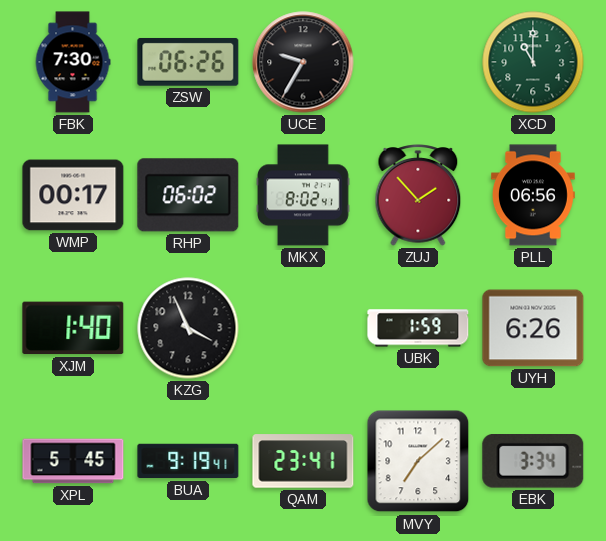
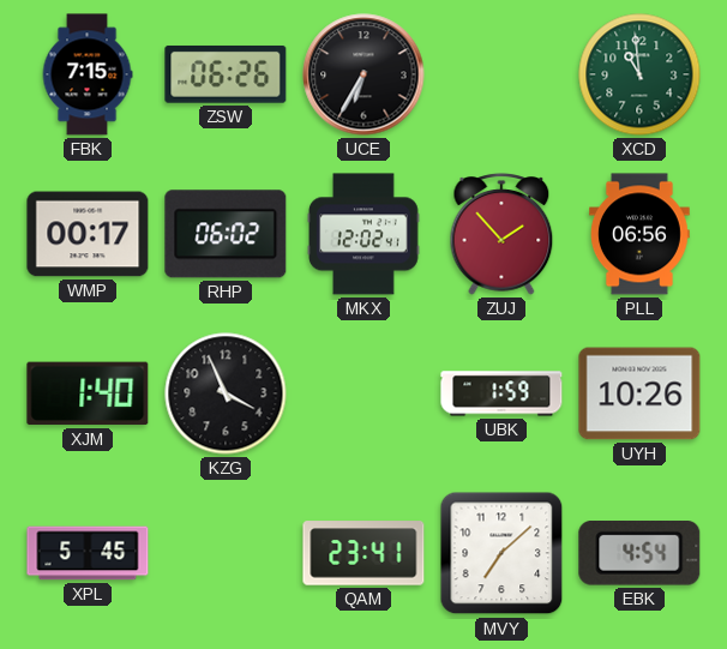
FBK: 7:30 -> 7:15
UCE: 9:35 -> 6:35
XCD: 11:00 -> 10:59
MKX: 8:02 -> 12:02
UYH: 6:26 -> 10:26
BUA: 9:19 -> none
EBK: 3:34 -> 4:54
